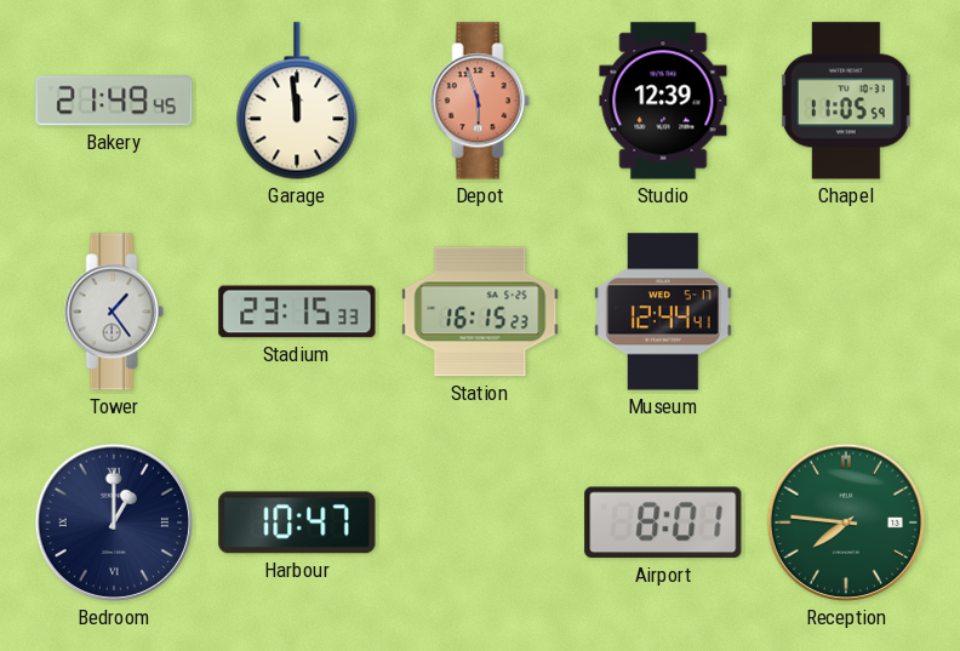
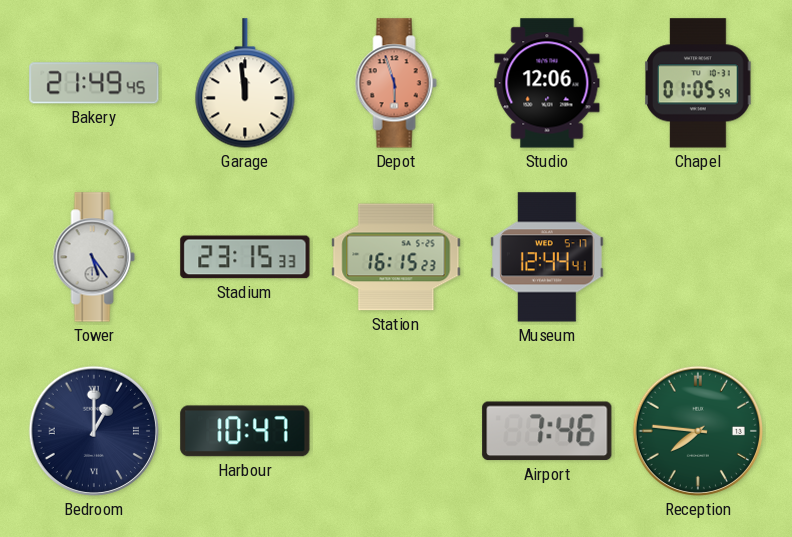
Studio: 12:39 -> 12:06
Chapel: 11:05 -> 01:05
Tower: 1:24 -> 5:24
Airport: 8:01 -> 7:46
